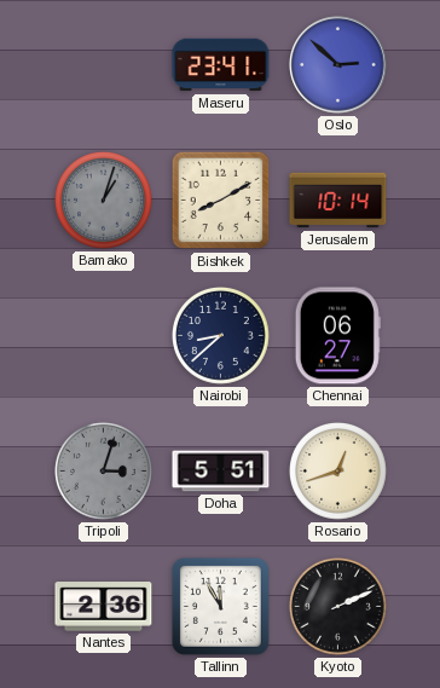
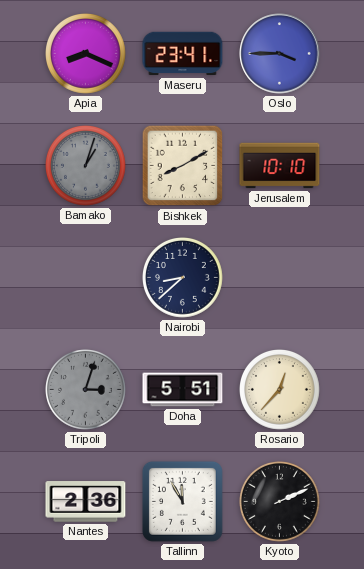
Apia: none -> 8:19
Oslo: 2:52 -> 3:45
Jerusalem: 10:14 -> 10:10
Chennai: 06:27 -> none
Rosario: 12:42 -> 12:37
